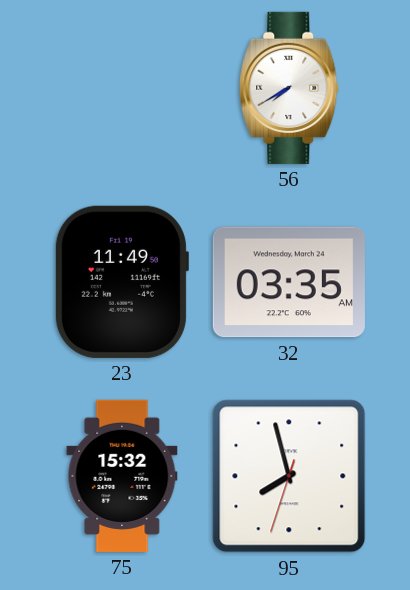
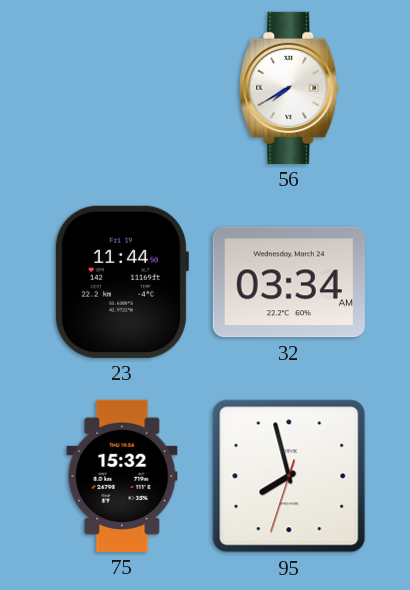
23: 11:49 -> 11:44
32: 03:35 -> 03:34
